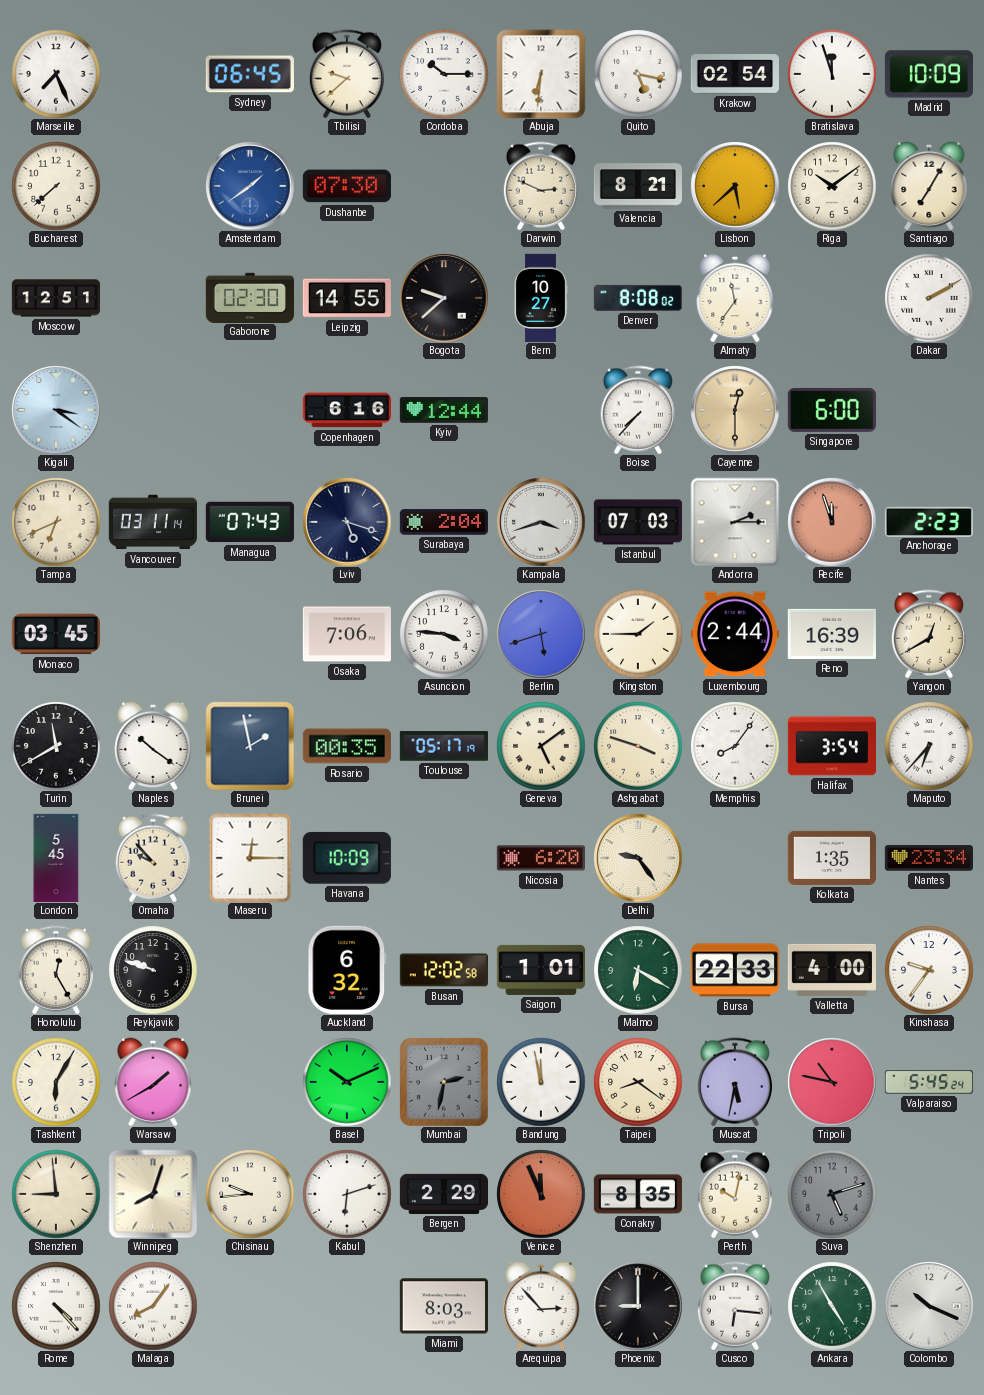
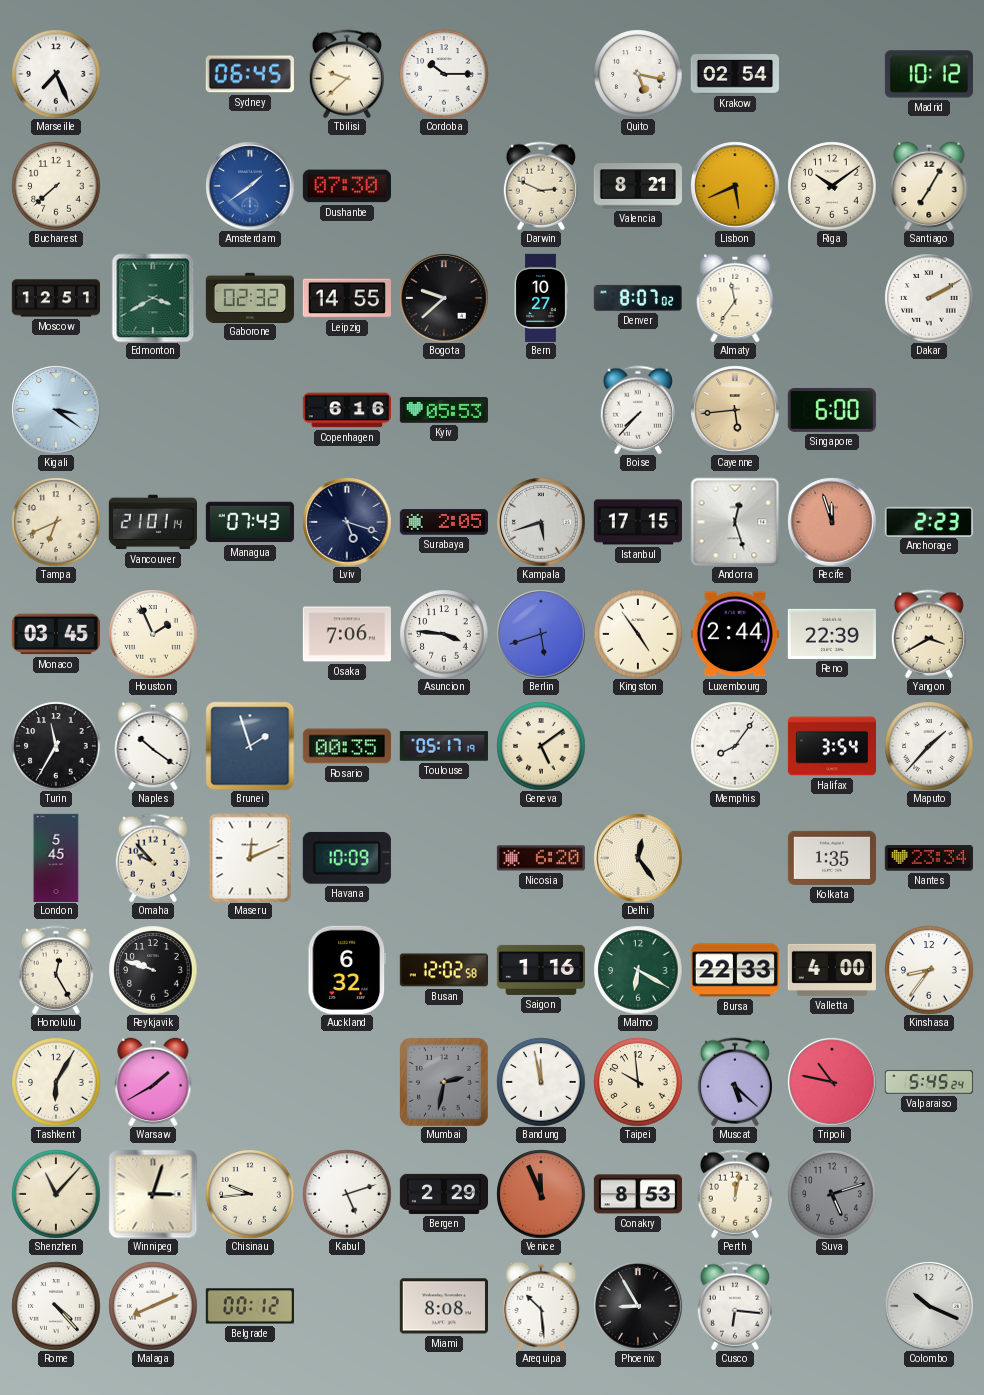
Abuja: 6:31 -> none
Bratislava: 11:57 -> none
Madrid: 10:09 -> 10:12
Lisbon: 5:38 -> 5:41
Edmonton: none -> 3:40
Gaborone: 02:30 -> 02:32
Denver: 8:08 -> 8:07
Kyiv: 12:44 -> 05:53
Cayenne: 12:30 -> 5:44
Vancouver: 03:11 -> 21:01
Surabaya: 2:04 -> 2:05
Kampala: 3:42 -> 5:42
Istanbul: 07:03 -> 17:15
Andorra: 2:15 -> 12:27
Houston: none -> 1:56
Kingston: 1:45 -> 4:54
Reno: 16:39 -> 22:39
Yangon: 12:40 -> 3:40
Turin: 11:40 -> 11:35
Brunei: 1:58 -> 1:57
Ashgabat: 3:48 -> none
Maputo: 6:37 -> 1:37
Maseru: 12:15 -> 12:11
Delhi: 9:24 -> 12:24
Saigon: 1:01 -> 1:16
Kinshasa: 9:36 -> 8:36
Basel: 10:11 -> none
Taipei: 8:21 -> 9:59
Muscat: 5:32 -> 5:22
Shenzhen: 8:59 -> 11:07
Winnipeg: 8:03 -> 3:03
Kabul: 6:12 -> 5:12
Conakry: 8:35 -> 8:53
Perth: 10:02 -> 12:02
Malaga: 8:06 -> 8:11
Belgrade: none -> 00:12
Miami: 8:03 -> 8:08
Arequipa: 2:53 -> 10:29
Phoenix: 9:00 -> 8:55
Ankara: 4:55 -> none
